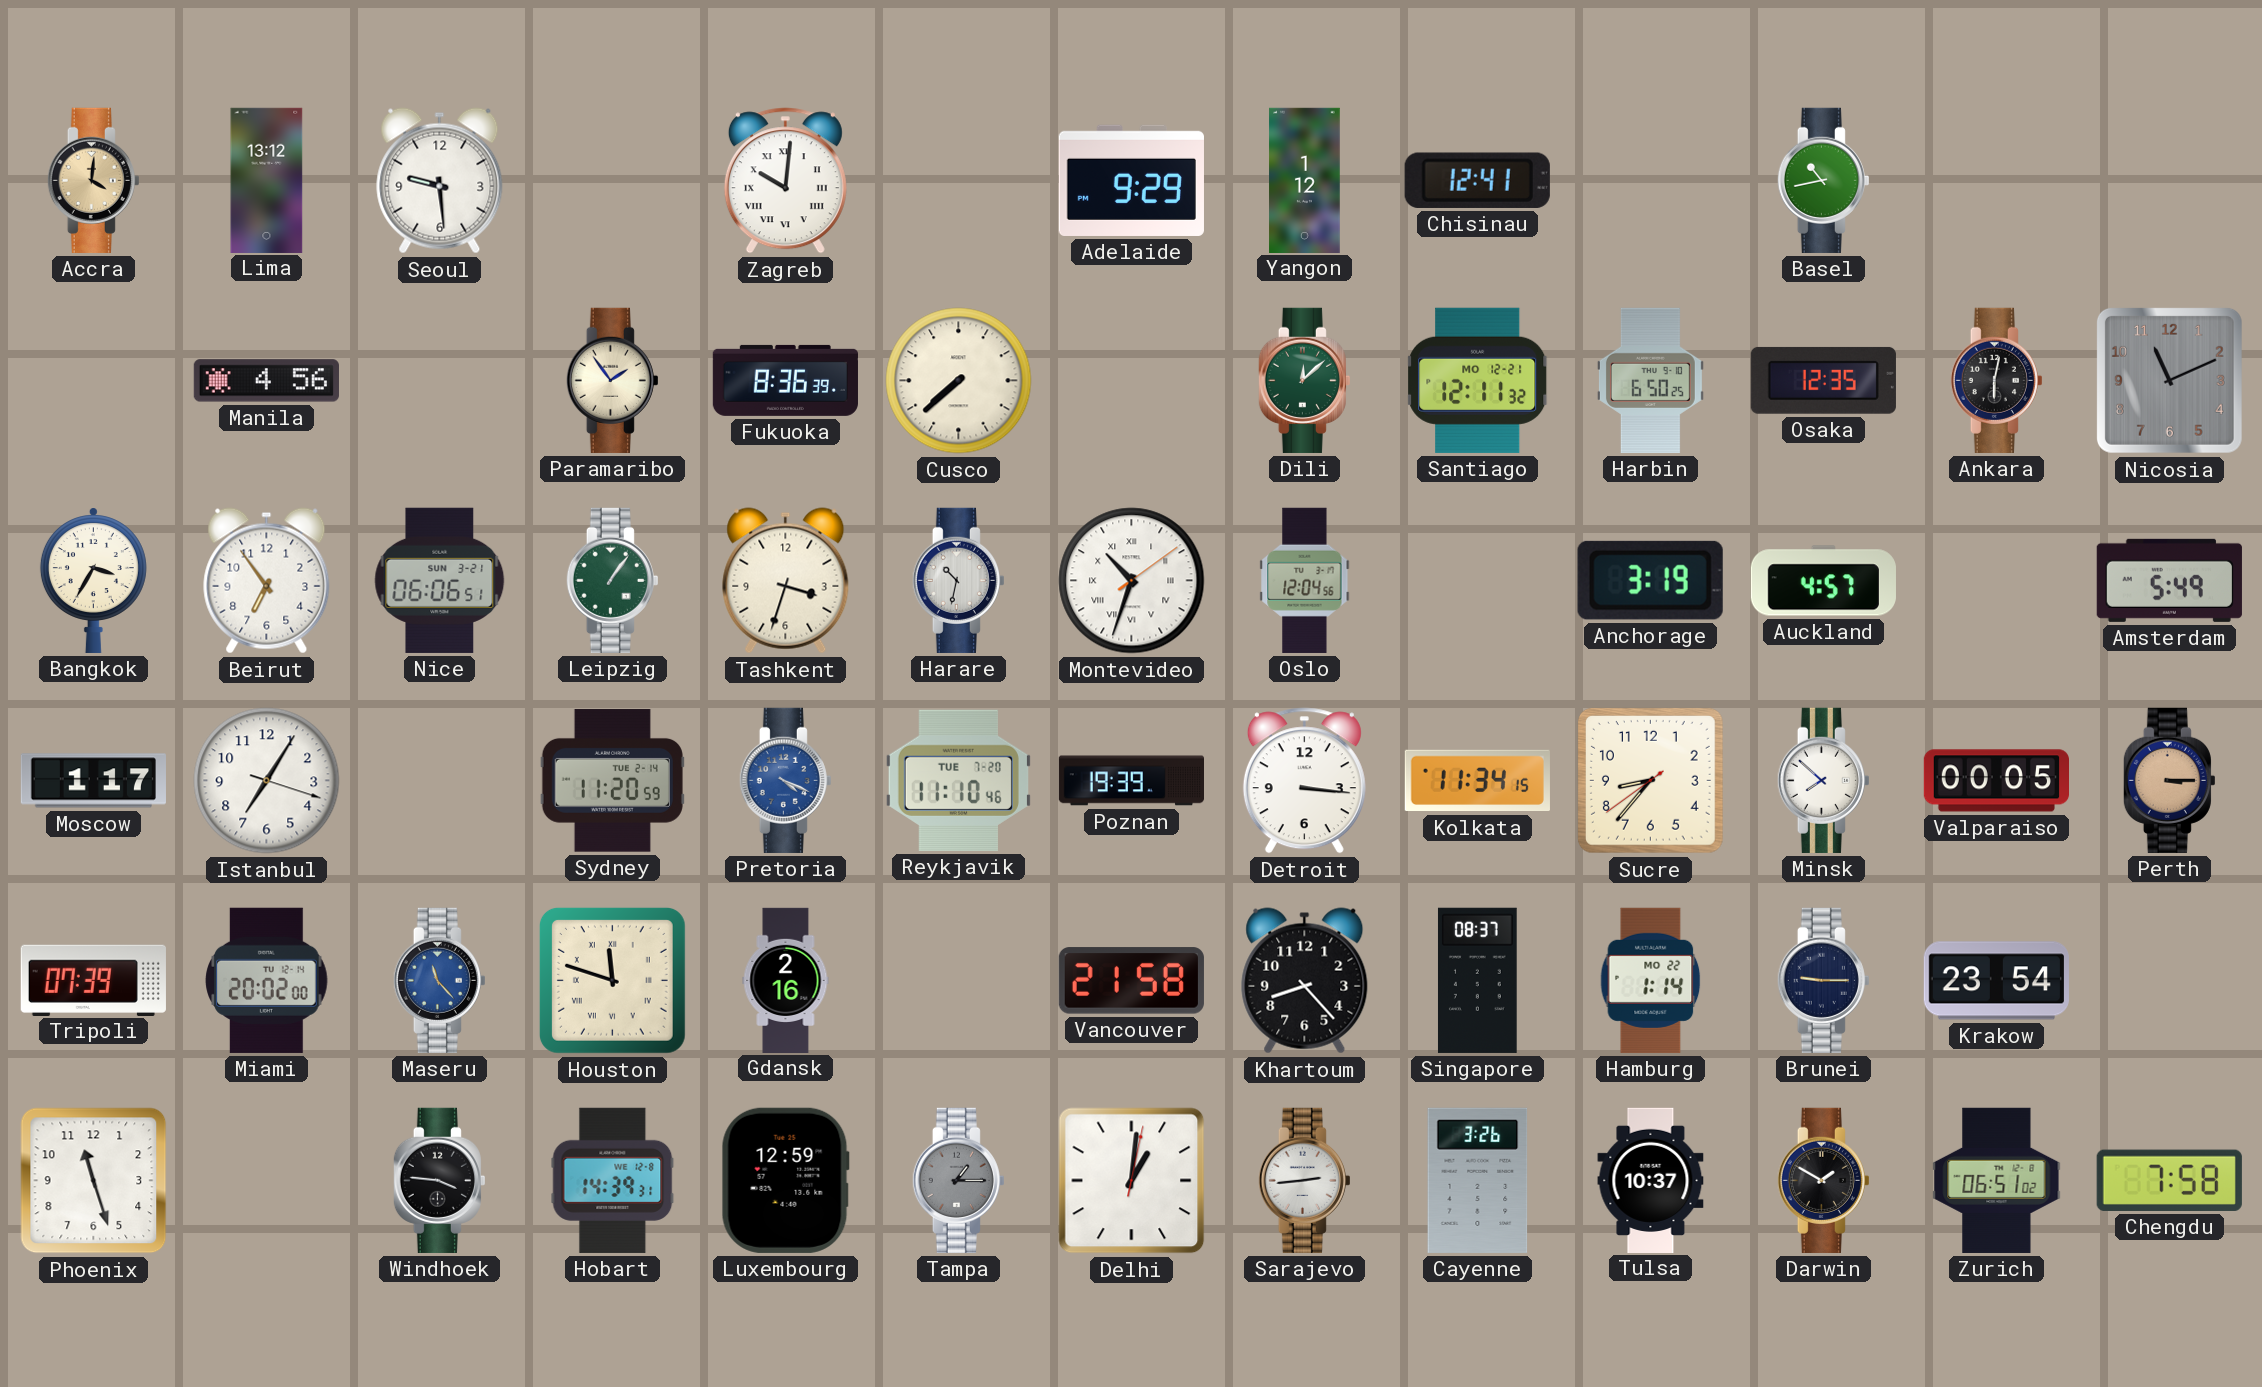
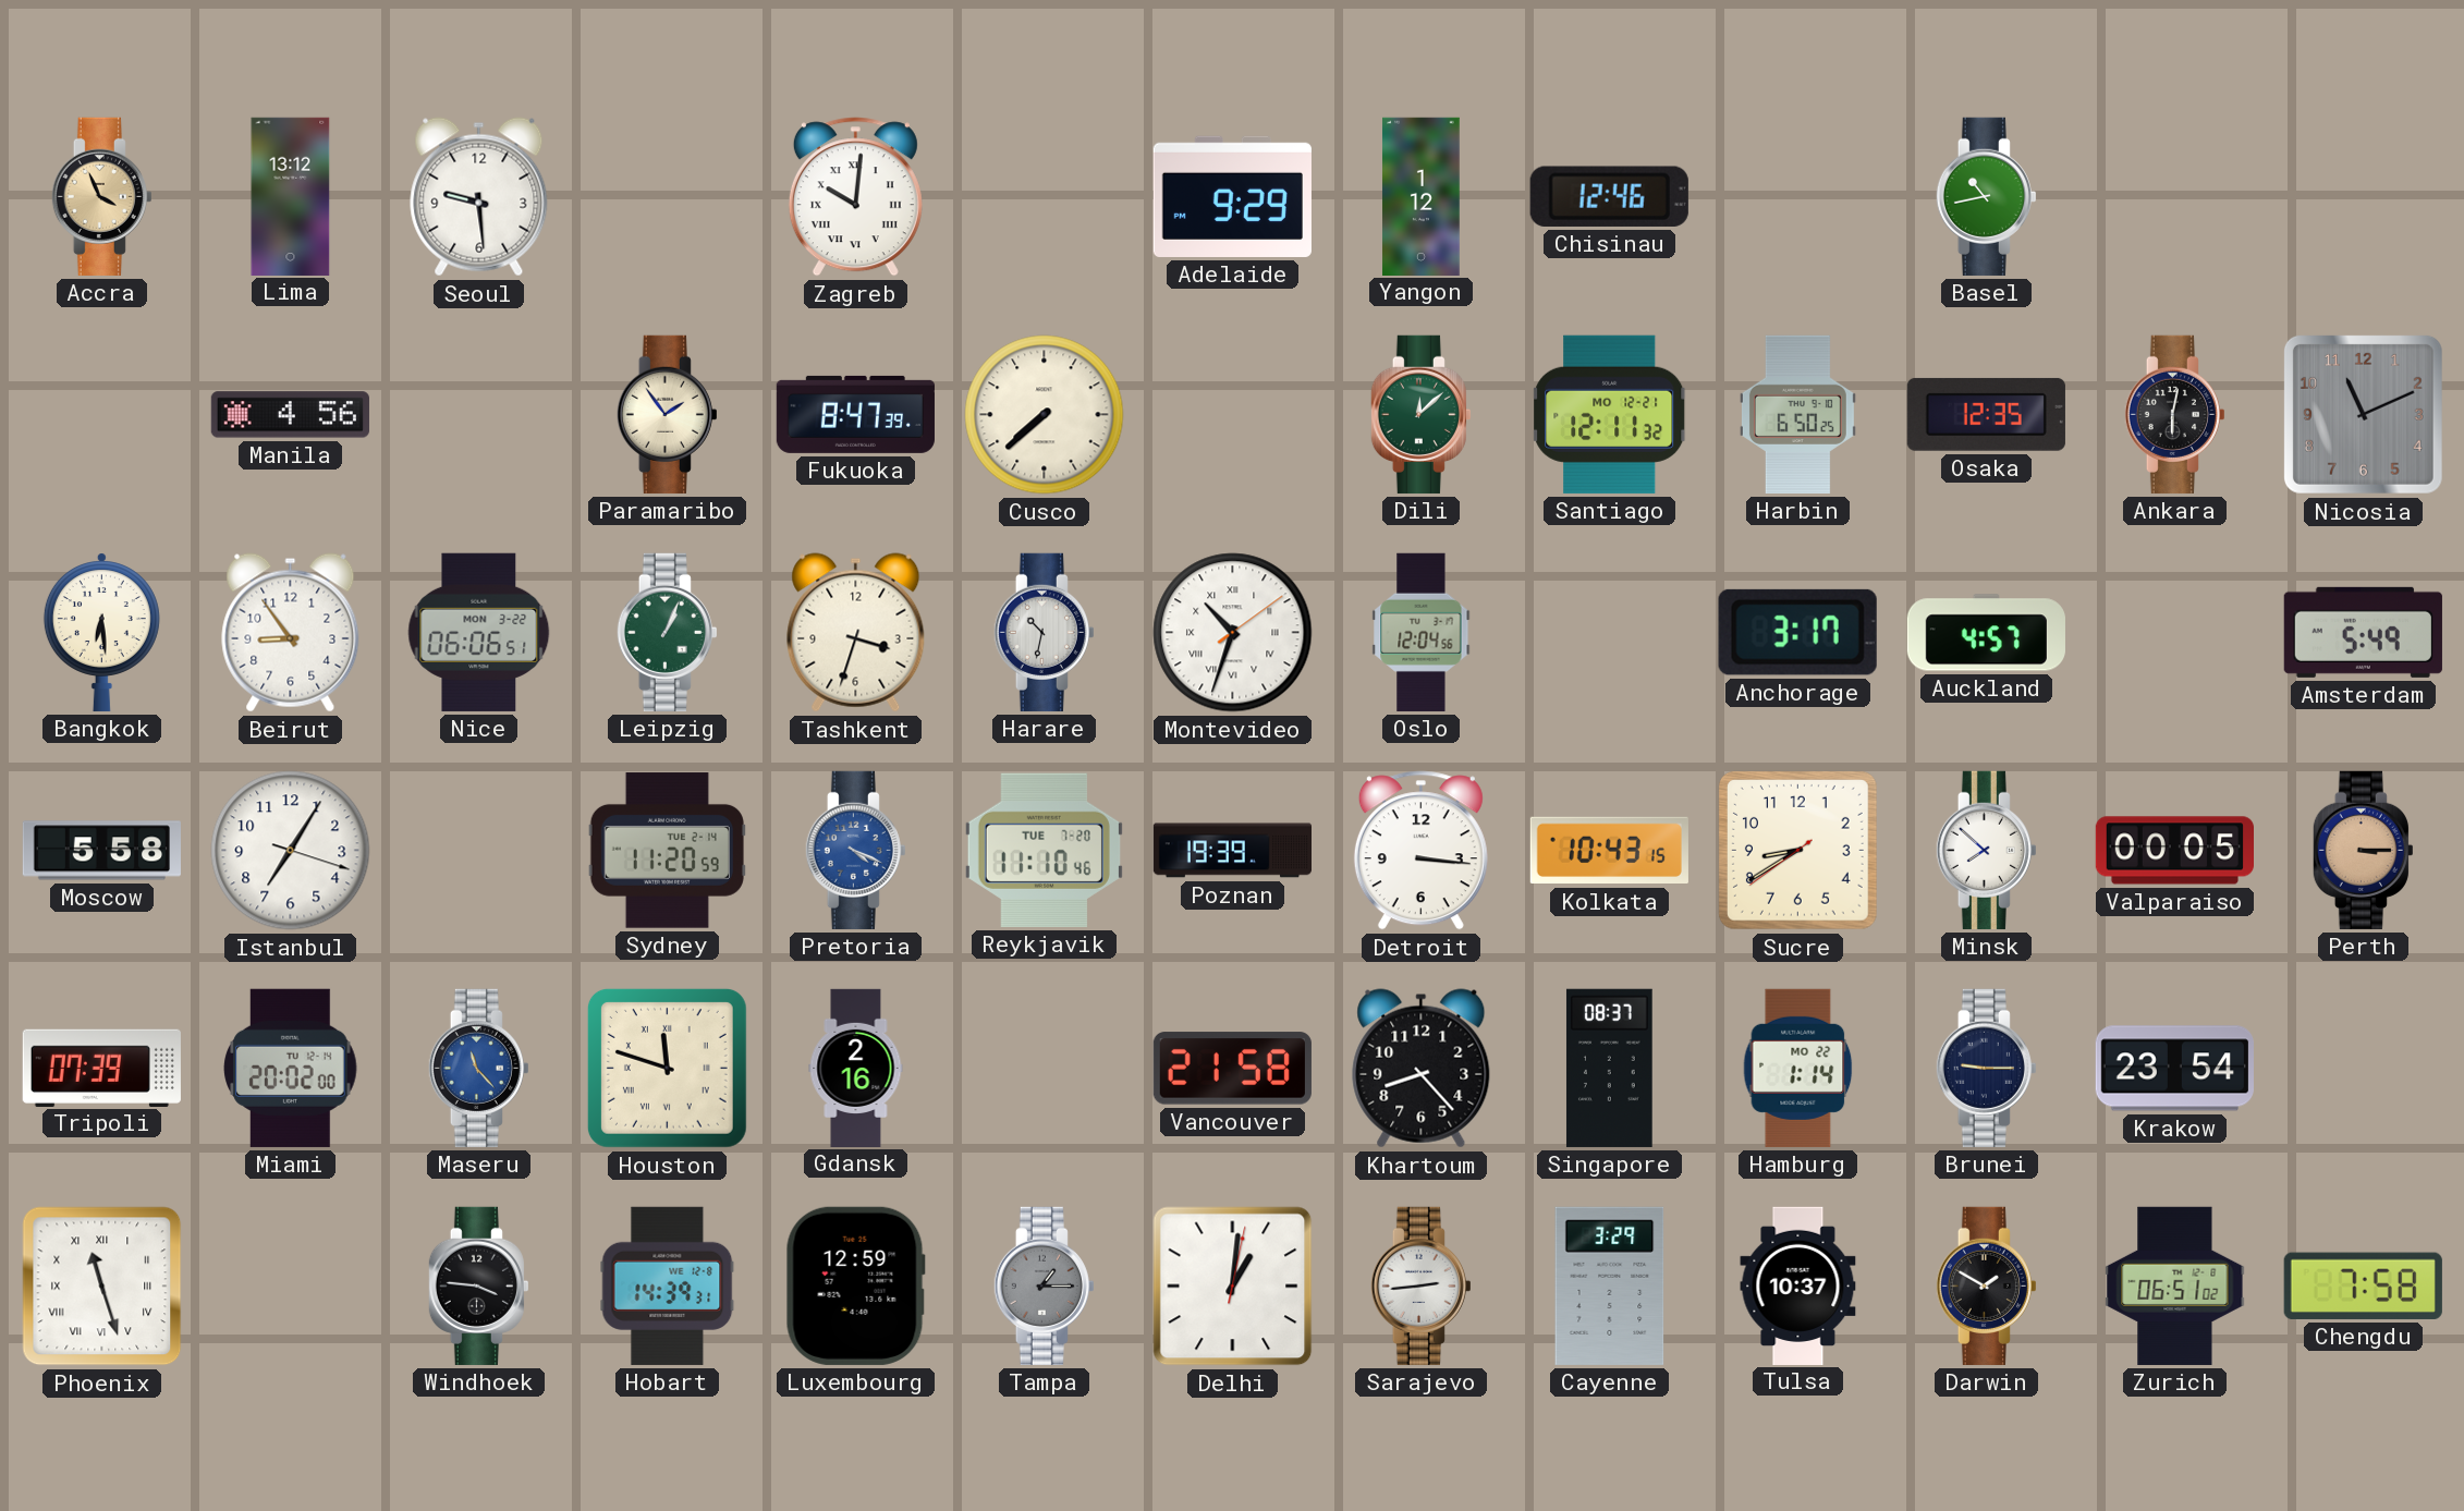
Accra: 4:01 -> 3:56
Chisinau: 12:41 -> 12:46
Fukuoka: 8:36 -> 8:47
Bangkok: 3:35 -> 6:29
Beirut: 6:54 -> 8:54
Nice date: SUN 3-21 -> MON 3-22
Leipzig: 1:06 -> 1:04
Anchorage: 3:19 -> 3:17
Moscow: 1:17 -> 5:58
Kolkata: 11:34 -> 10:43
Sucre: 8:36 -> 8:39
Phoenix numerals: Arabic -> Roman
Cayenne: 3:26 -> 3:29
